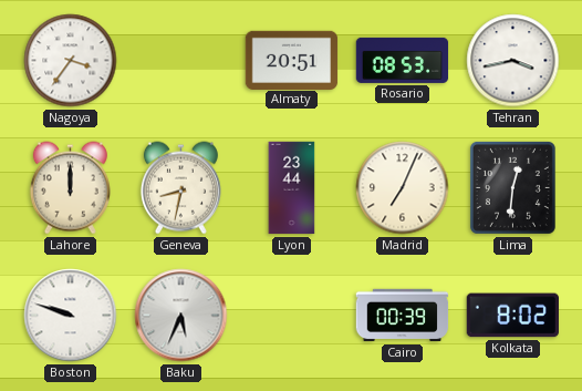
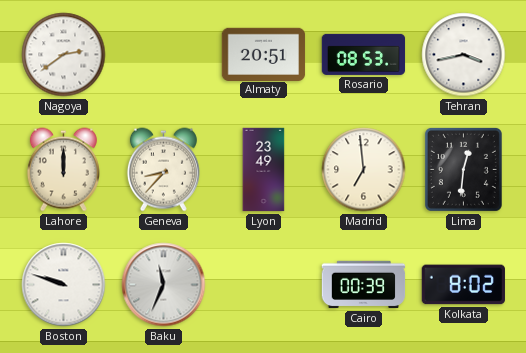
Nagoya: 3:36 -> 2:39
Geneva: 8:32 -> 8:37
Lyon: 23:44 -> 23:49
Madrid: 7:04 -> 6:59
Baku: 5:34 -> 11:34
